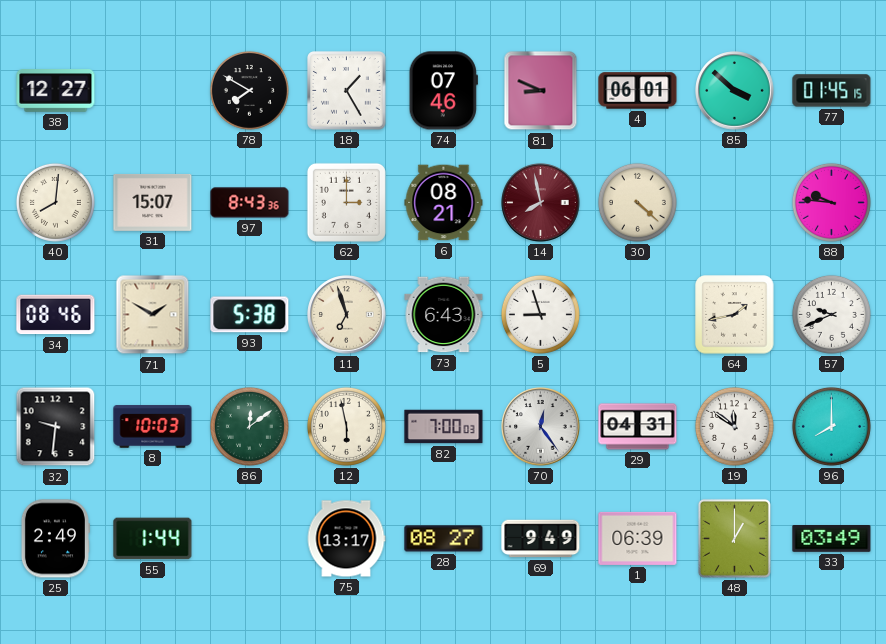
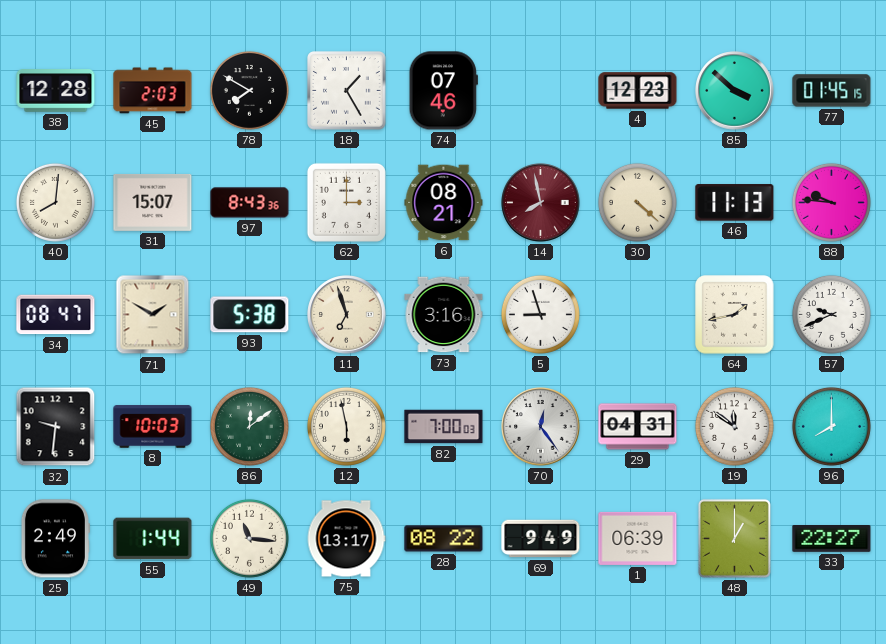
38: 12:27 -> 12:28
45: none -> 2:03
81: 8:49 -> none
4: 06:01 -> 12:23
46: none -> 11:13
34: 08:46 -> 08:47
73: 6:43 -> 3:16
49: none -> 11:16
28: 08:27 -> 08:22
33: 03:49 -> 22:27
